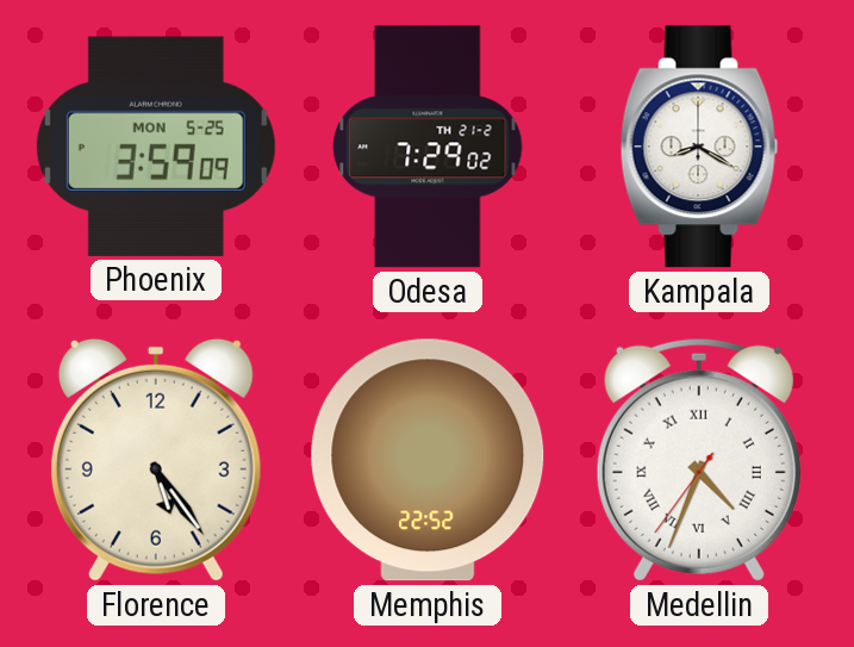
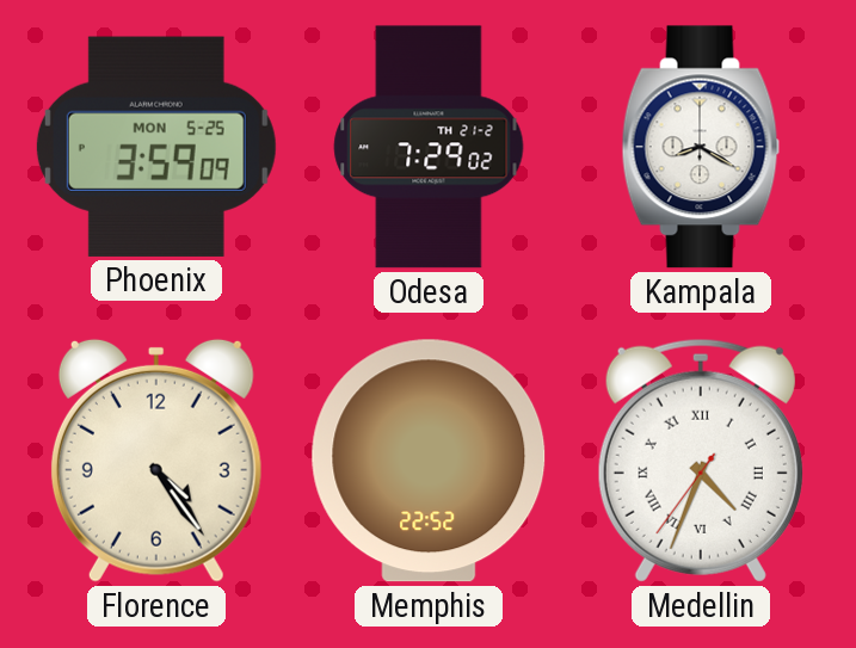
Florence: 5:24 -> 4:24
